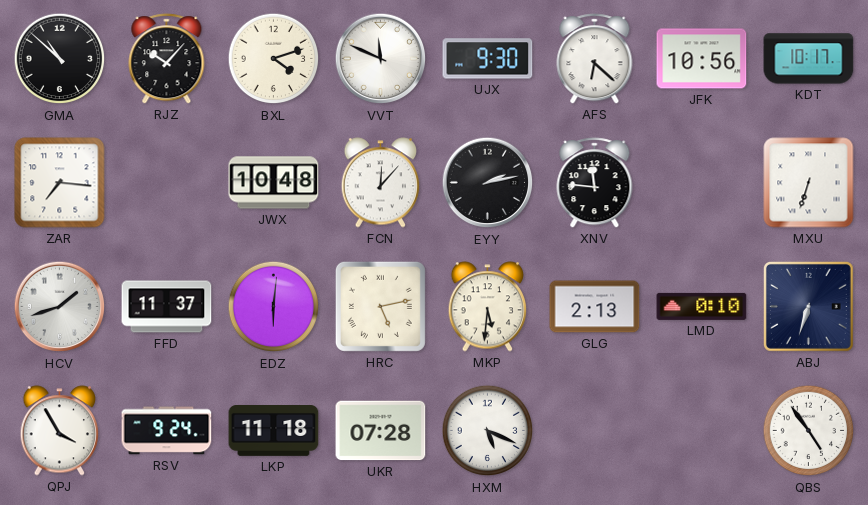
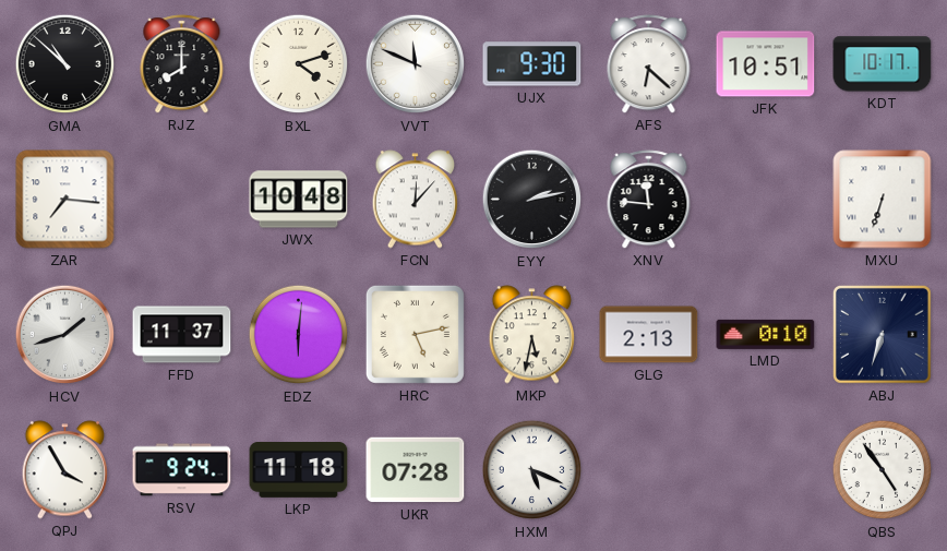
RJZ: 10:07 -> 8:00
JFK: 10:56 -> 10:51
MKP: 5:31 -> 5:32
